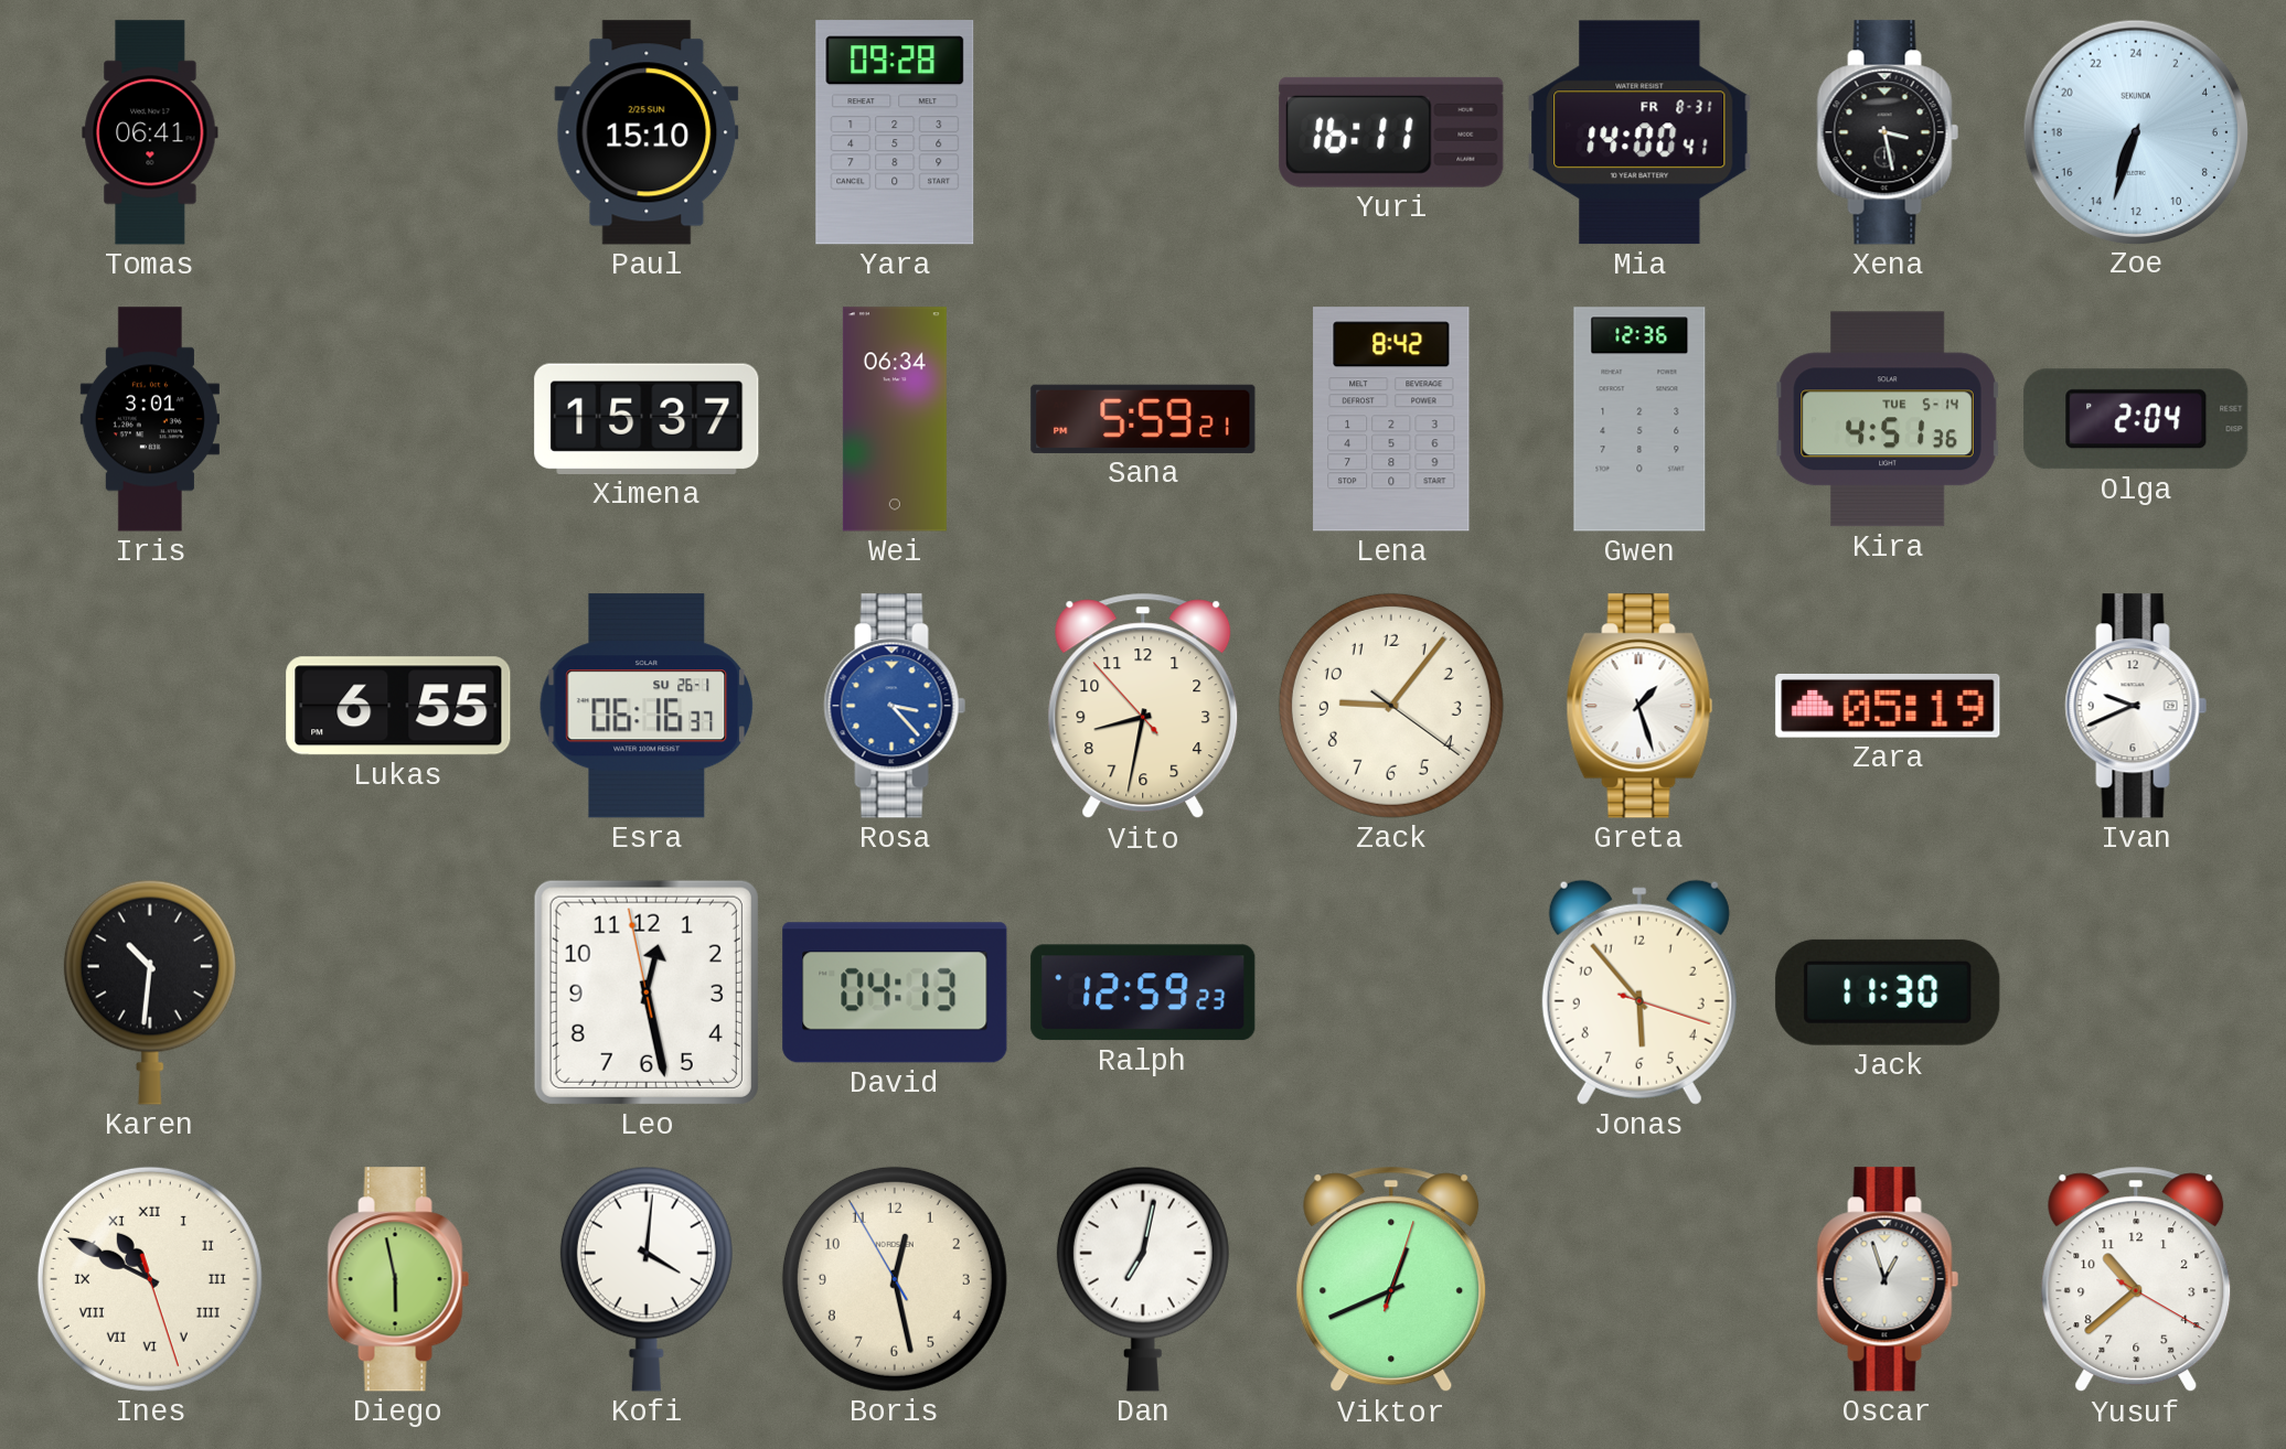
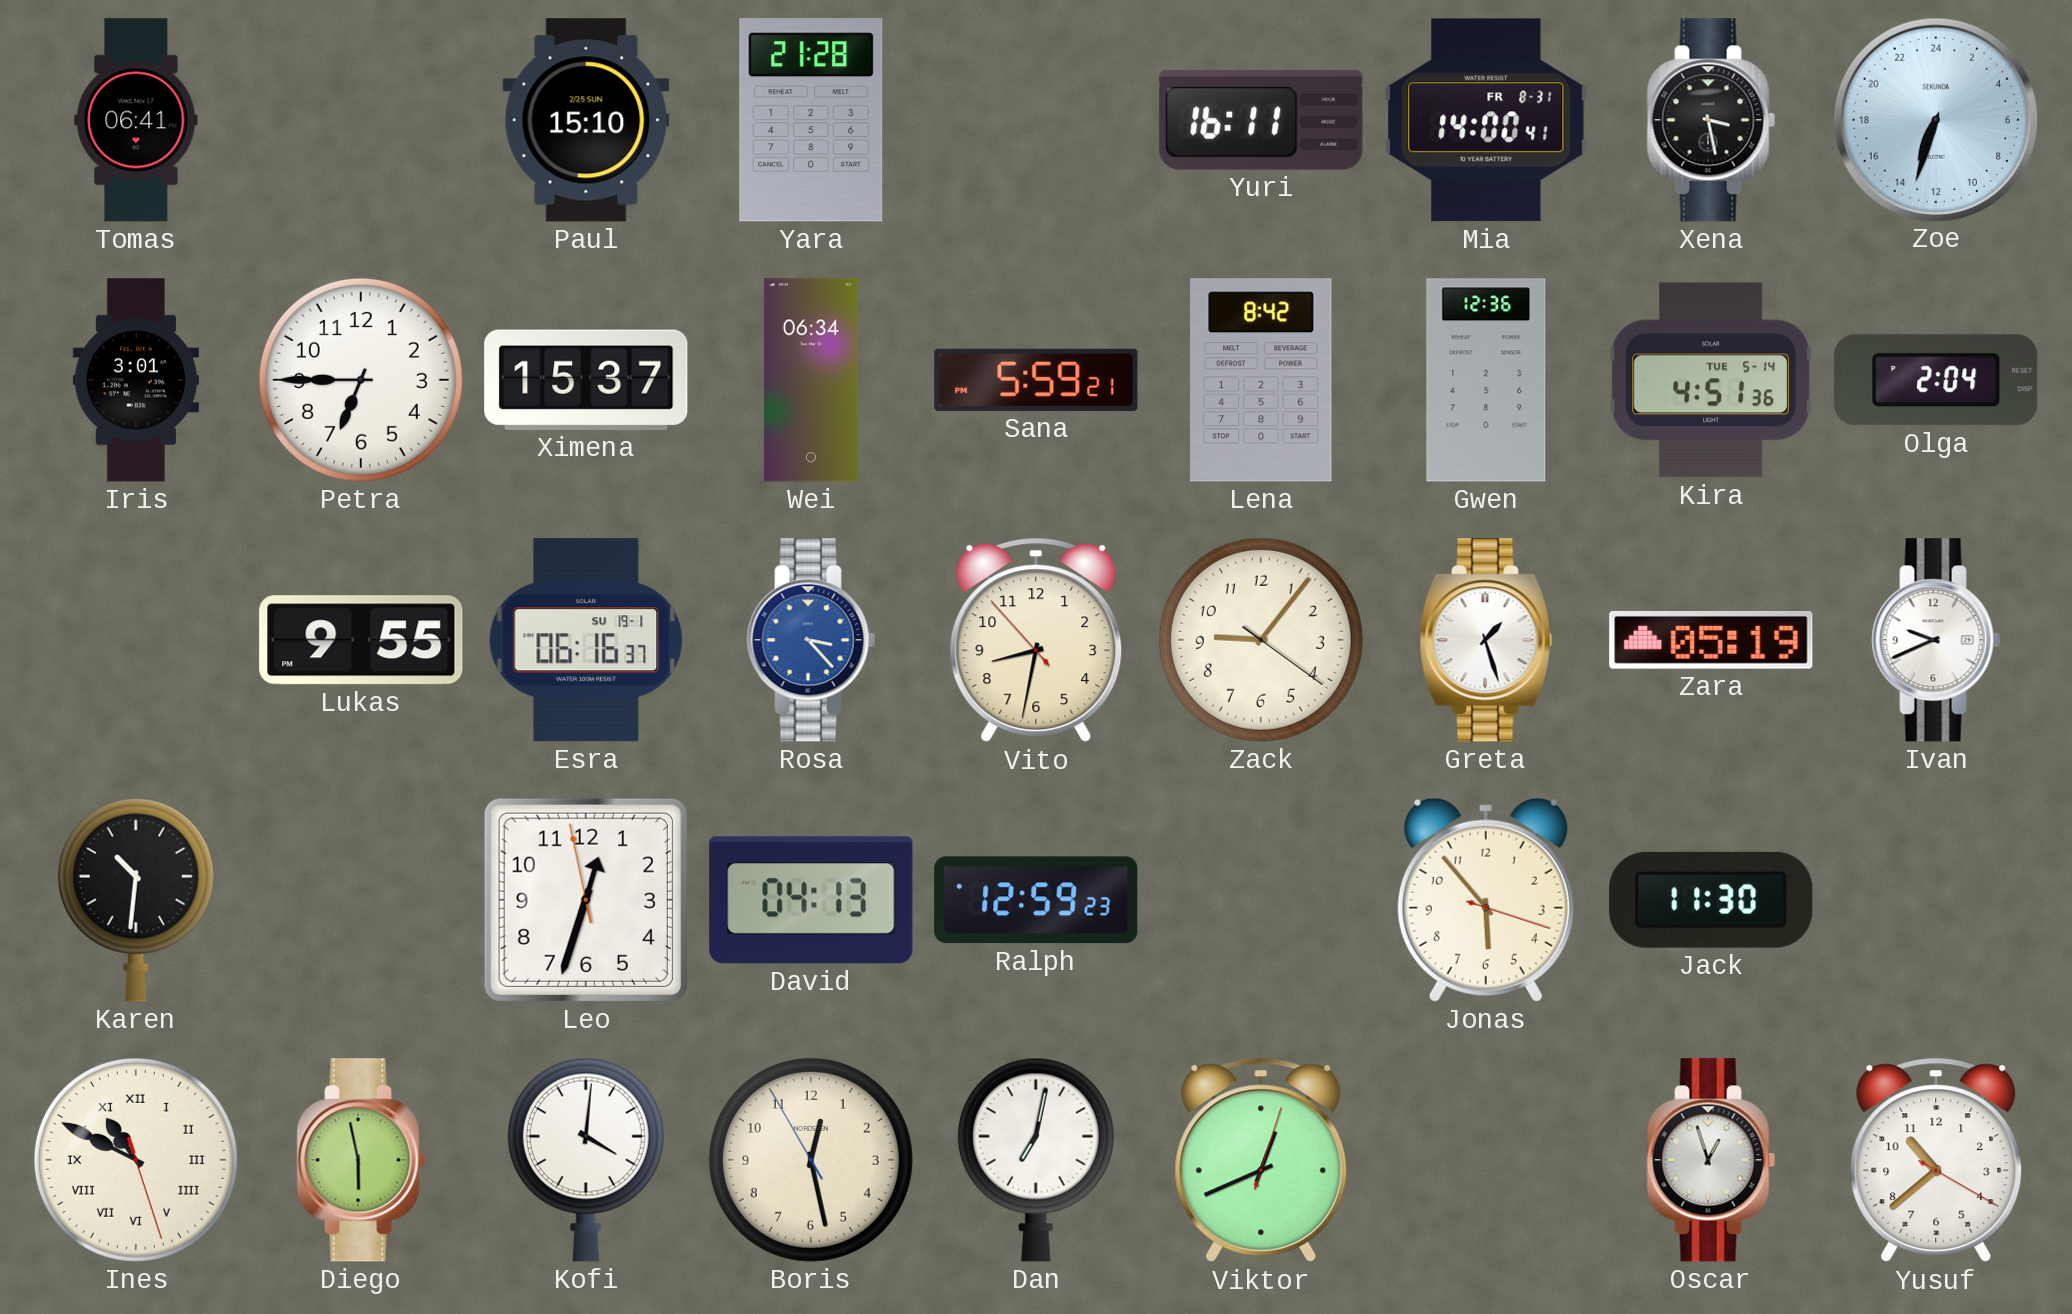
Yara: 09:28 -> 21:28
Petra: none -> 6:45
Lukas: 6:55 -> 9:55
Esra date: SU 26-1 -> SU 19-1
Leo: 12:27 -> 12:32
